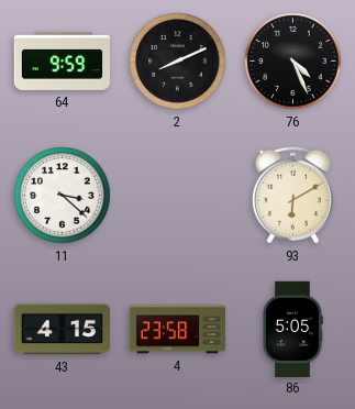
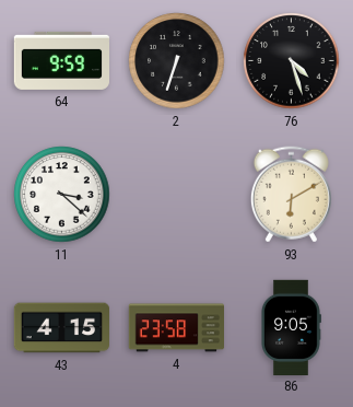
2: 8:11 -> 6:33
76: 4:26 -> 4:27
86: 5:05 -> 9:05
